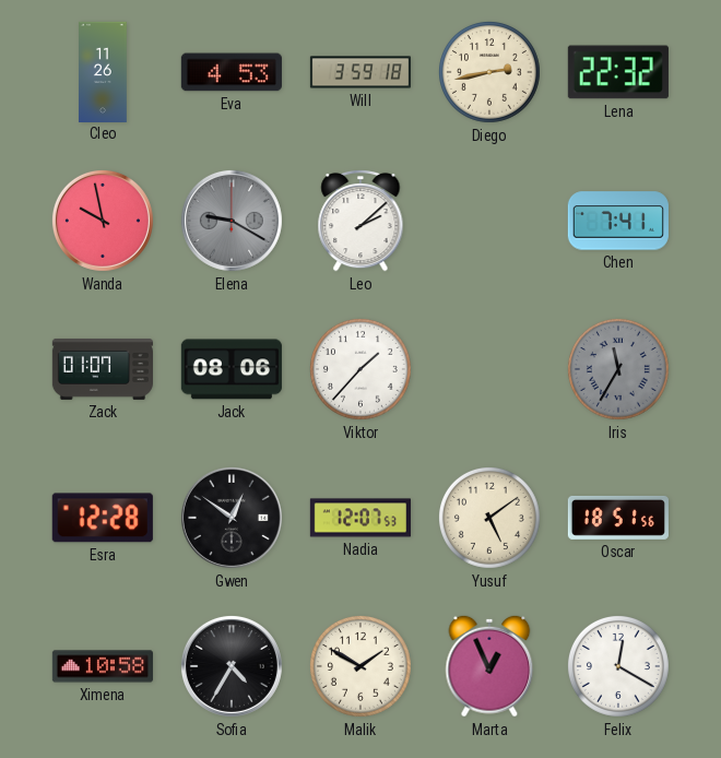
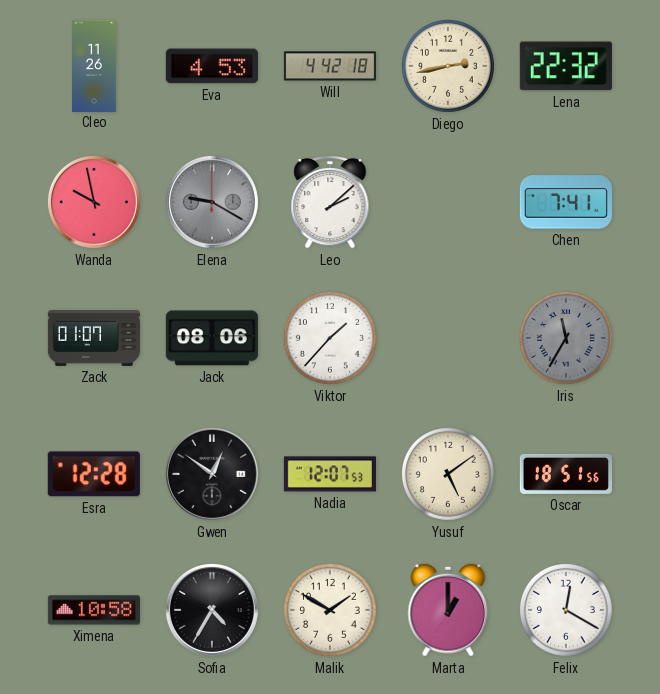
Will: 3:59 -> 4:42
Marta: 12:56 -> 1:00
